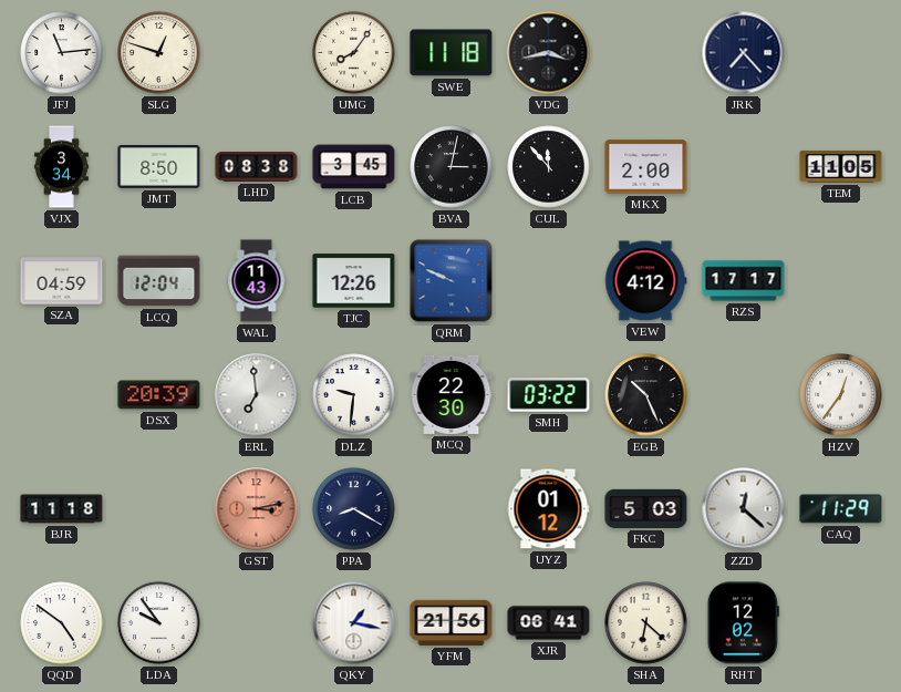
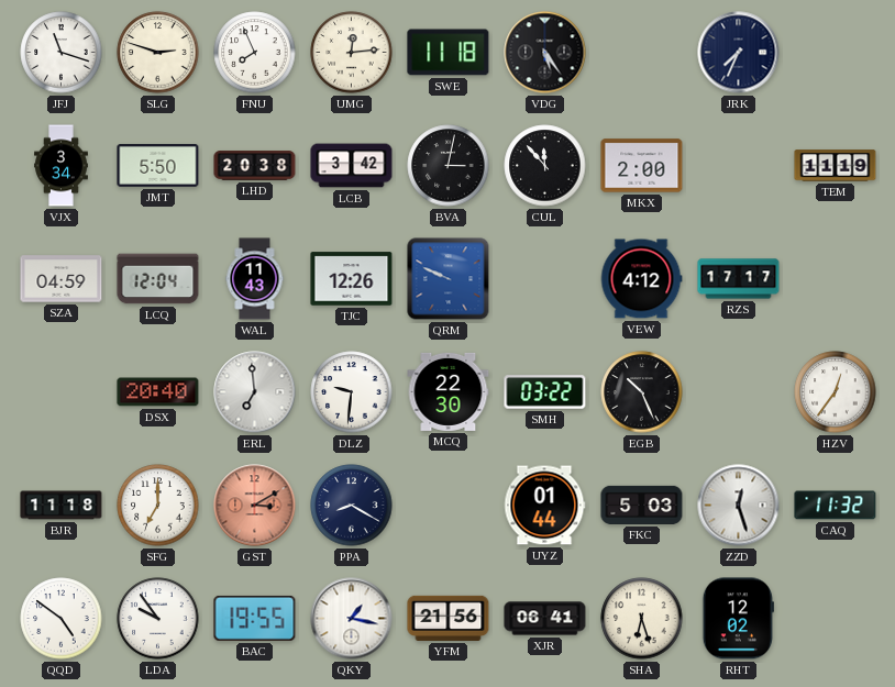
JFJ: 11:14 -> 11:18
SLG: 12:48 -> 2:48
FNU: none -> 7:56
UMG: 8:06 -> 12:14
VDG: 3:43 -> 5:24
JRK: 7:23 -> 7:34
JMT: 8:50 -> 5:50
LHD: 08:38 -> 20:38
LCB: 3:45 -> 3:42
TEM: 11:05 -> 11:19
DSX: 20:39 -> 20:40
SFG: none -> 7:00
GST: 3:13 -> 3:10
UYZ: 01:12 -> 01:44
ZZD: 12:22 -> 12:27
CAQ: 11:29 -> 11:32
BAC: none -> 19:55
SHA: 6:22 -> 6:27
